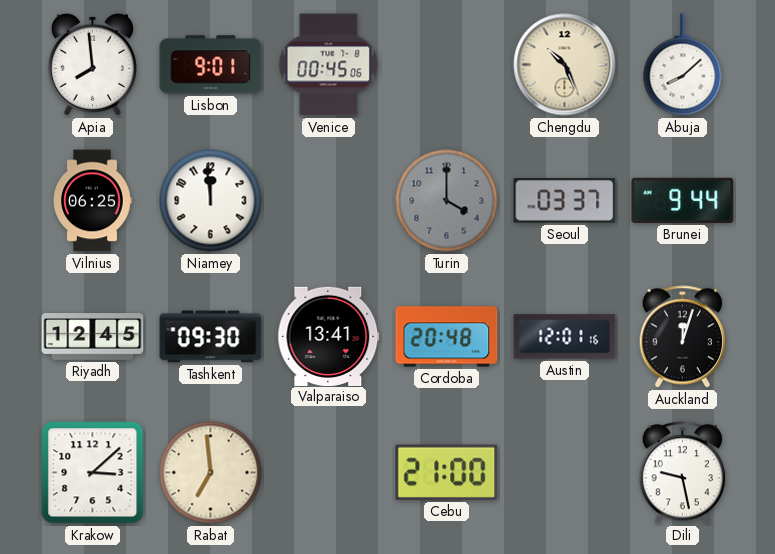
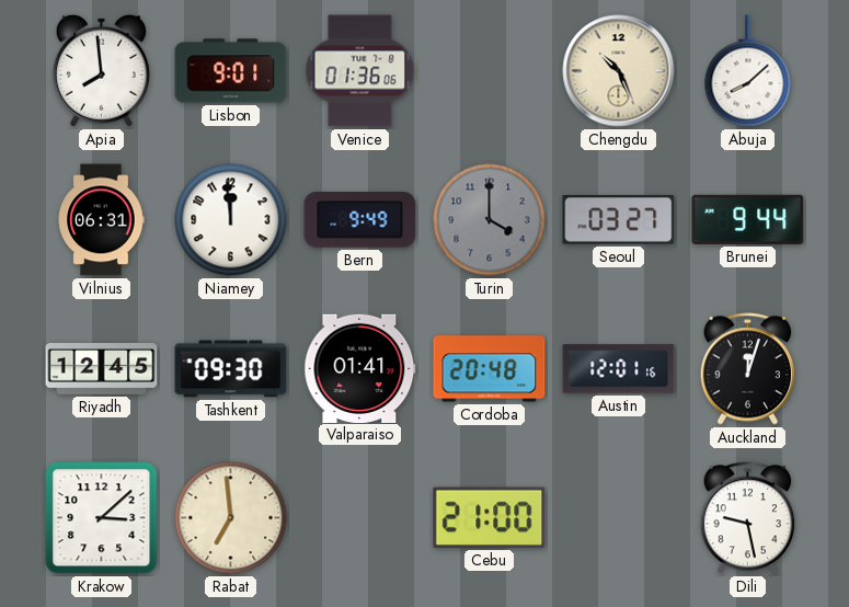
Venice: 00:45 -> 01:36
Vilnius: 06:25 -> 06:31
Bern: none -> 9:49
Seoul: 03:37 -> 03:27
Valparaiso: 13:41 -> 01:41
